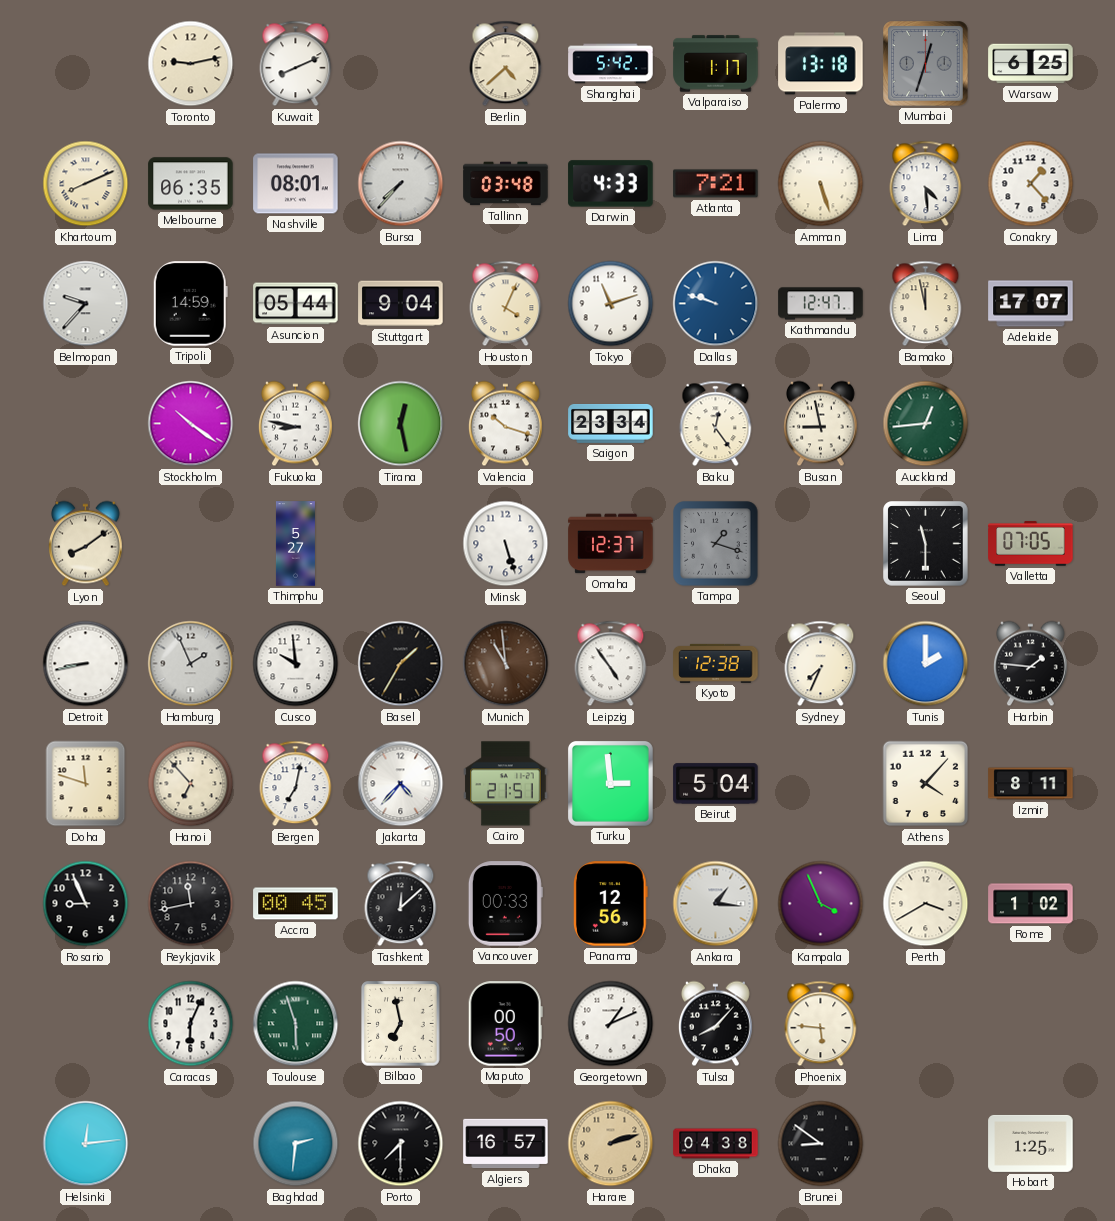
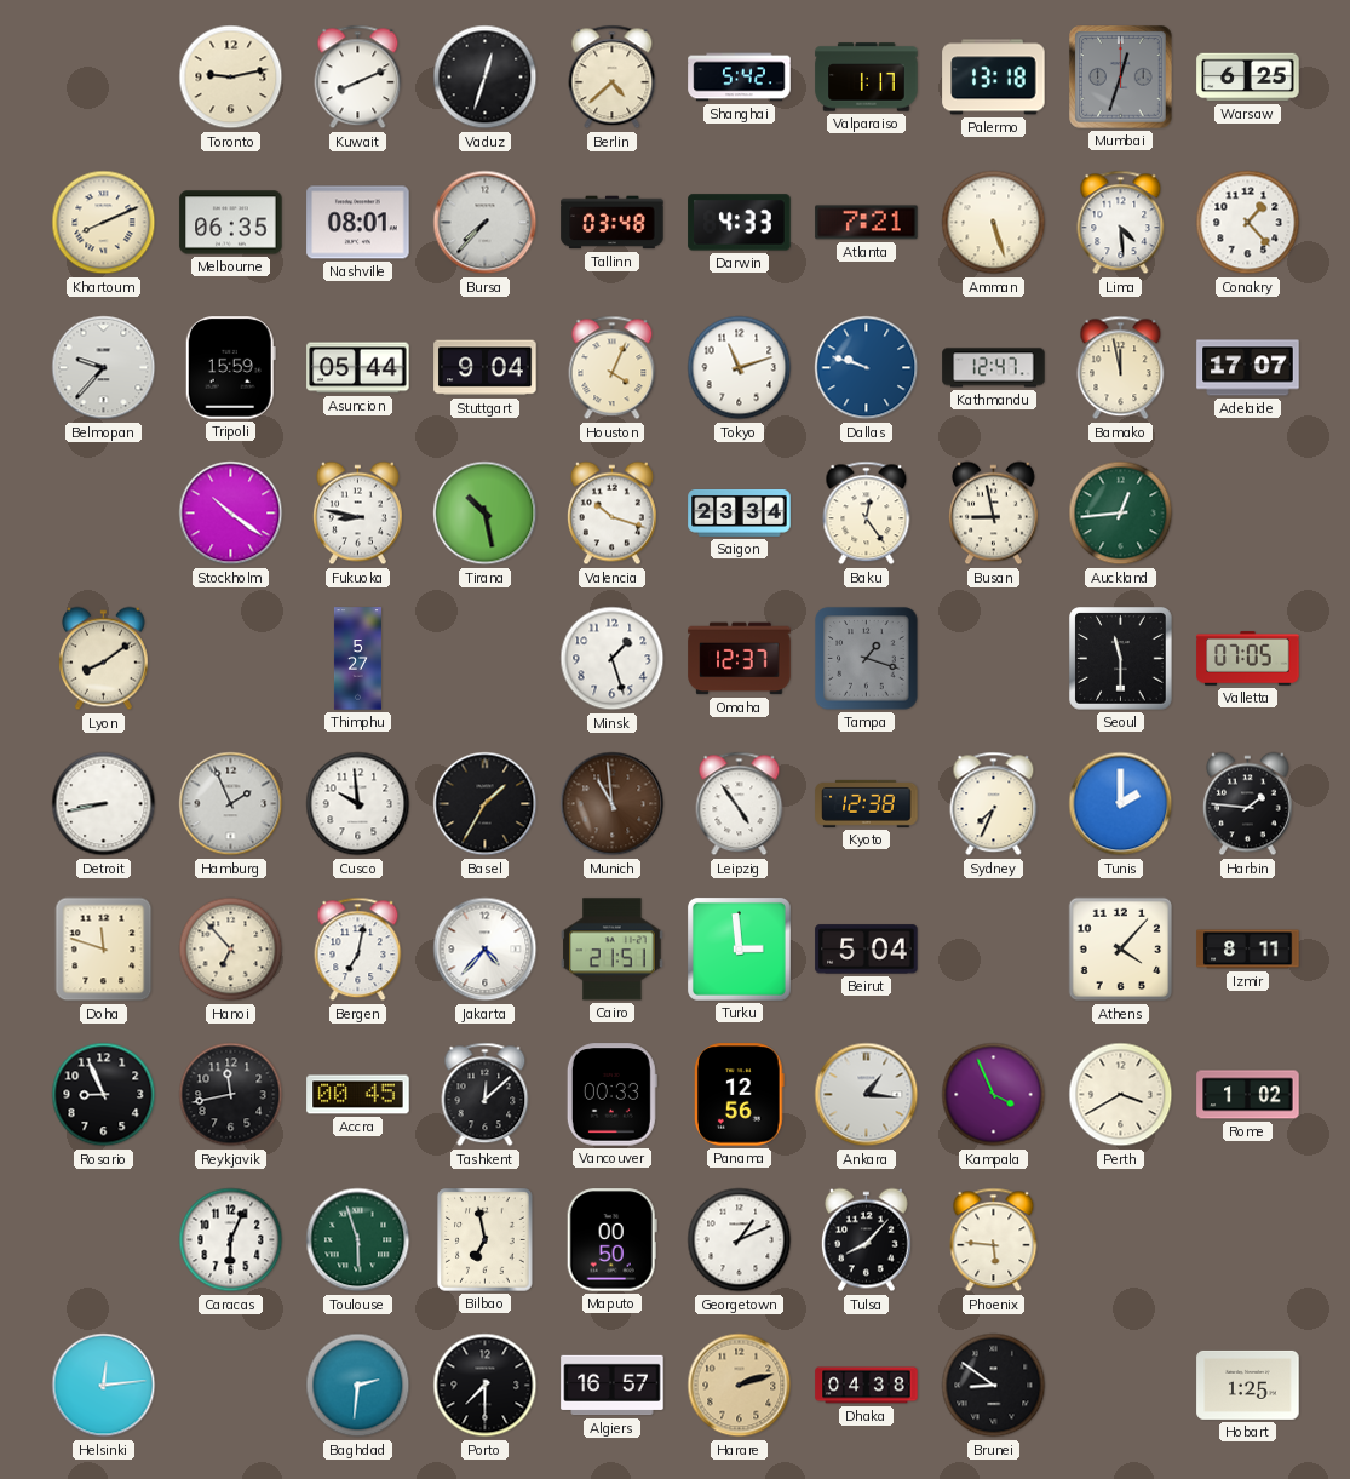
Vaduz: none -> 12:33
Tripoli: 14:59 -> 15:59
Tirana: 12:28 -> 10:28
Minsk: 5:27 -> 1:27
